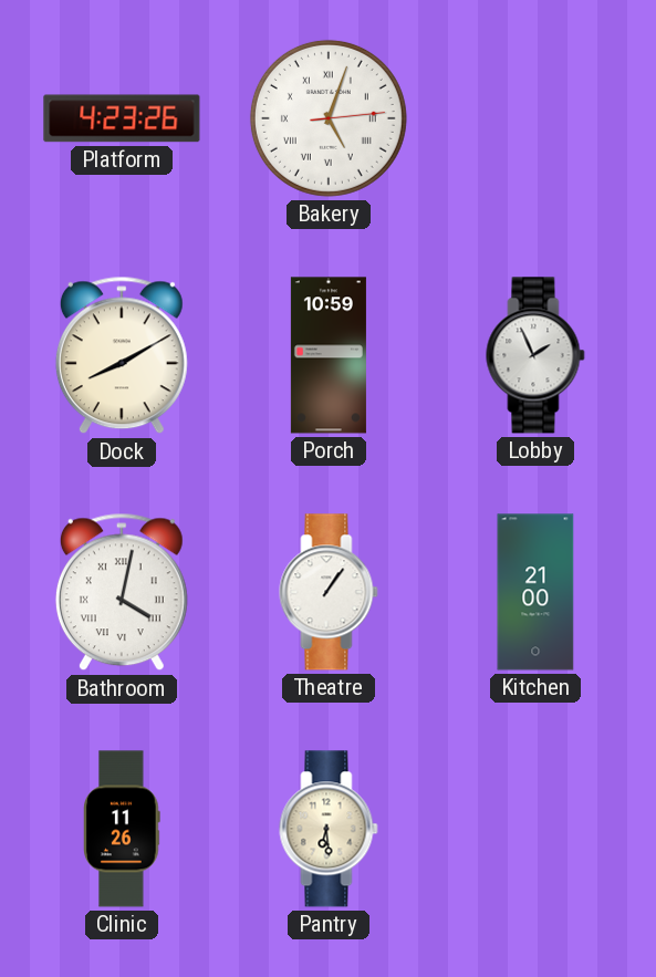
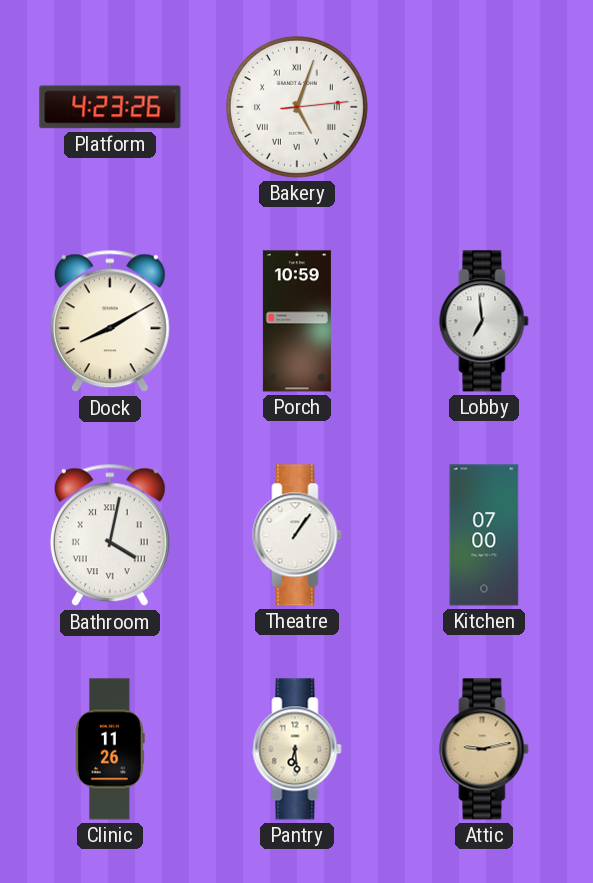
Lobby: 1:56 -> 6:59
Kitchen: 21:00 -> 07:00
Attic: none -> 9:13
